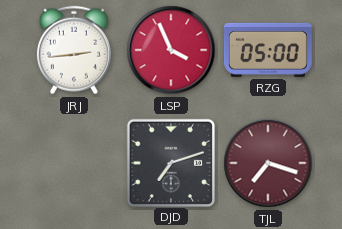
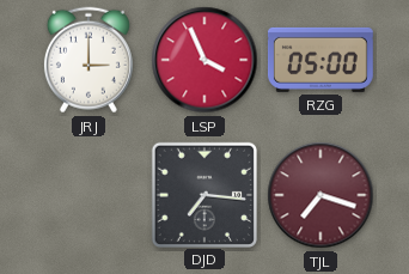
JRJ: 2:44 -> 3:00
DJD: 7:12 -> 7:16
